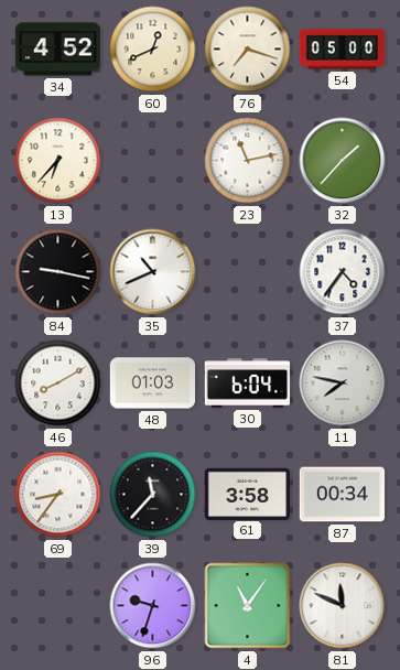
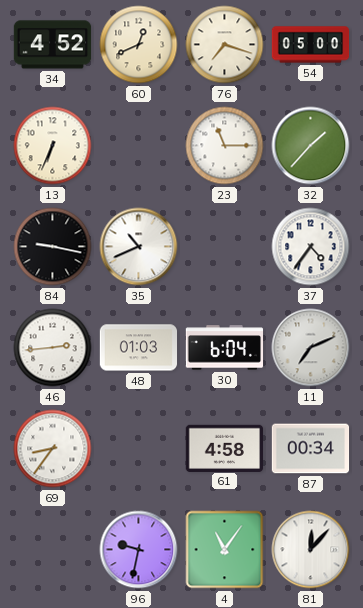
13: 6:37 -> 6:34
23: 11:13 -> 11:15
46: 8:10 -> 2:44
11: 7:47 -> 7:11
39: 11:37 -> none
61: 3:58 -> 4:58
96: 9:33 -> 9:32
81: 11:49 -> 12:07
